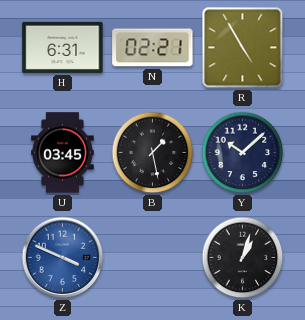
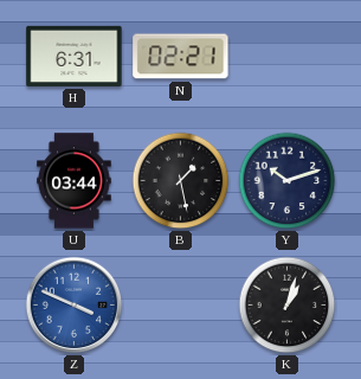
R: 4:55 -> none
U: 03:45 -> 03:44
Y: 10:08 -> 10:12
